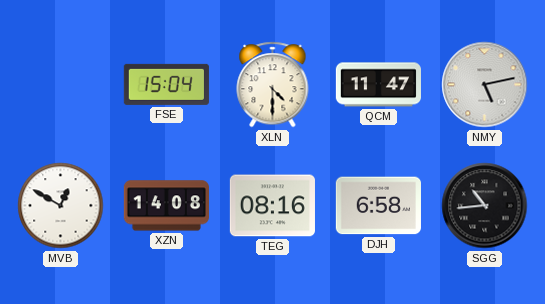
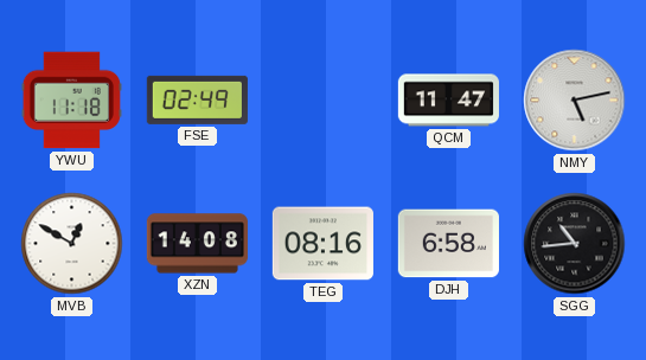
YWU: none -> 11:18
FSE: 15:04 -> 02:49
XLN: 4:30 -> none
